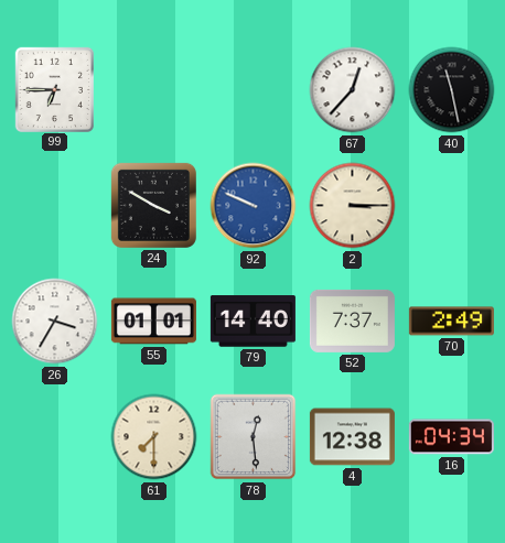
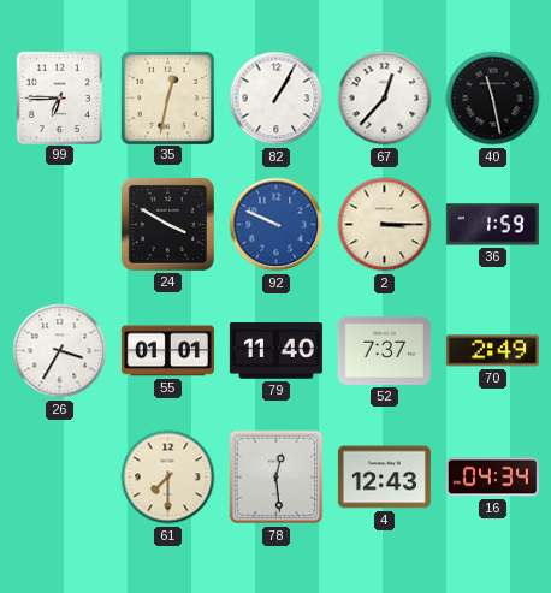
35: none -> 12:32
82: none -> 1:05
36: none -> 1:59
79: 14:40 -> 11:40
4: 12:38 -> 12:43
